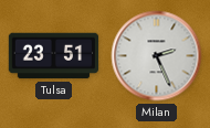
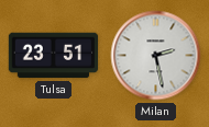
Milan: 2:26 -> 2:28
